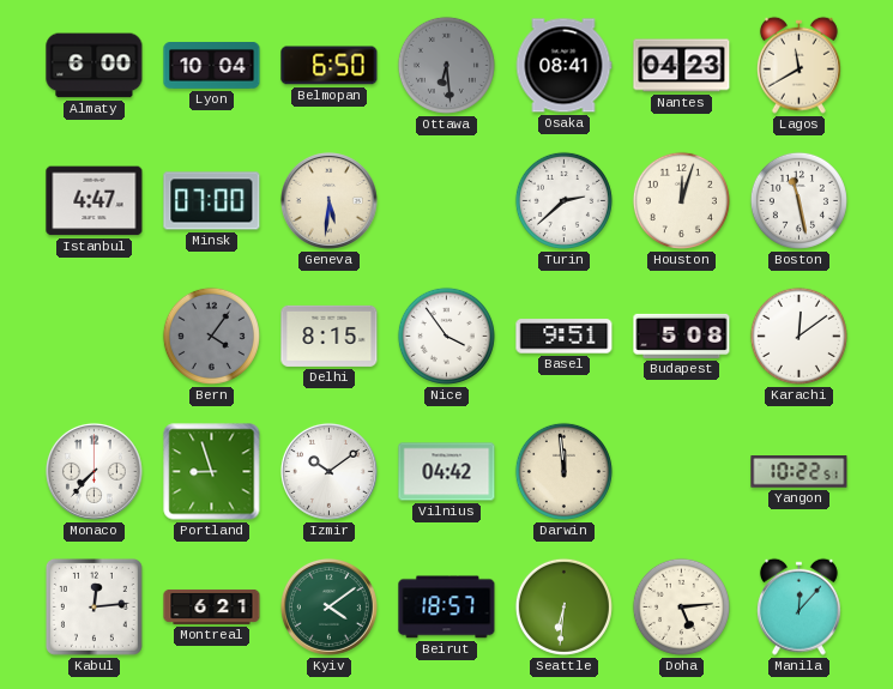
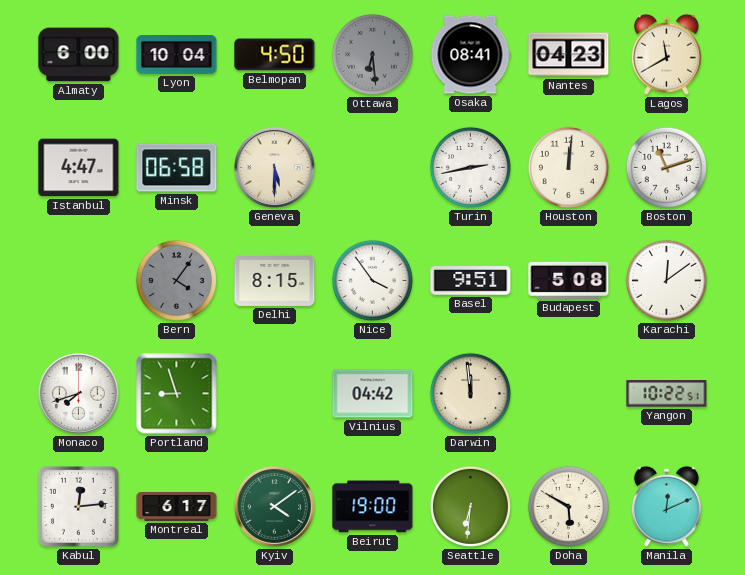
Belmopan: 6:50 -> 4:50
Minsk: 07:00 -> 06:58
Geneva: 5:31 -> 5:30
Turin: 2:38 -> 2:43
Houston: 12:03 -> 12:01
Boston: 11:28 -> 11:12
Monaco: 7:37 -> 7:42
Izmir: 10:09 -> none
Montreal: 6:21 -> 6:17
Beirut: 18:57 -> 19:00
Doha: 5:14 -> 5:50
Manila: 12:07 -> 12:11
